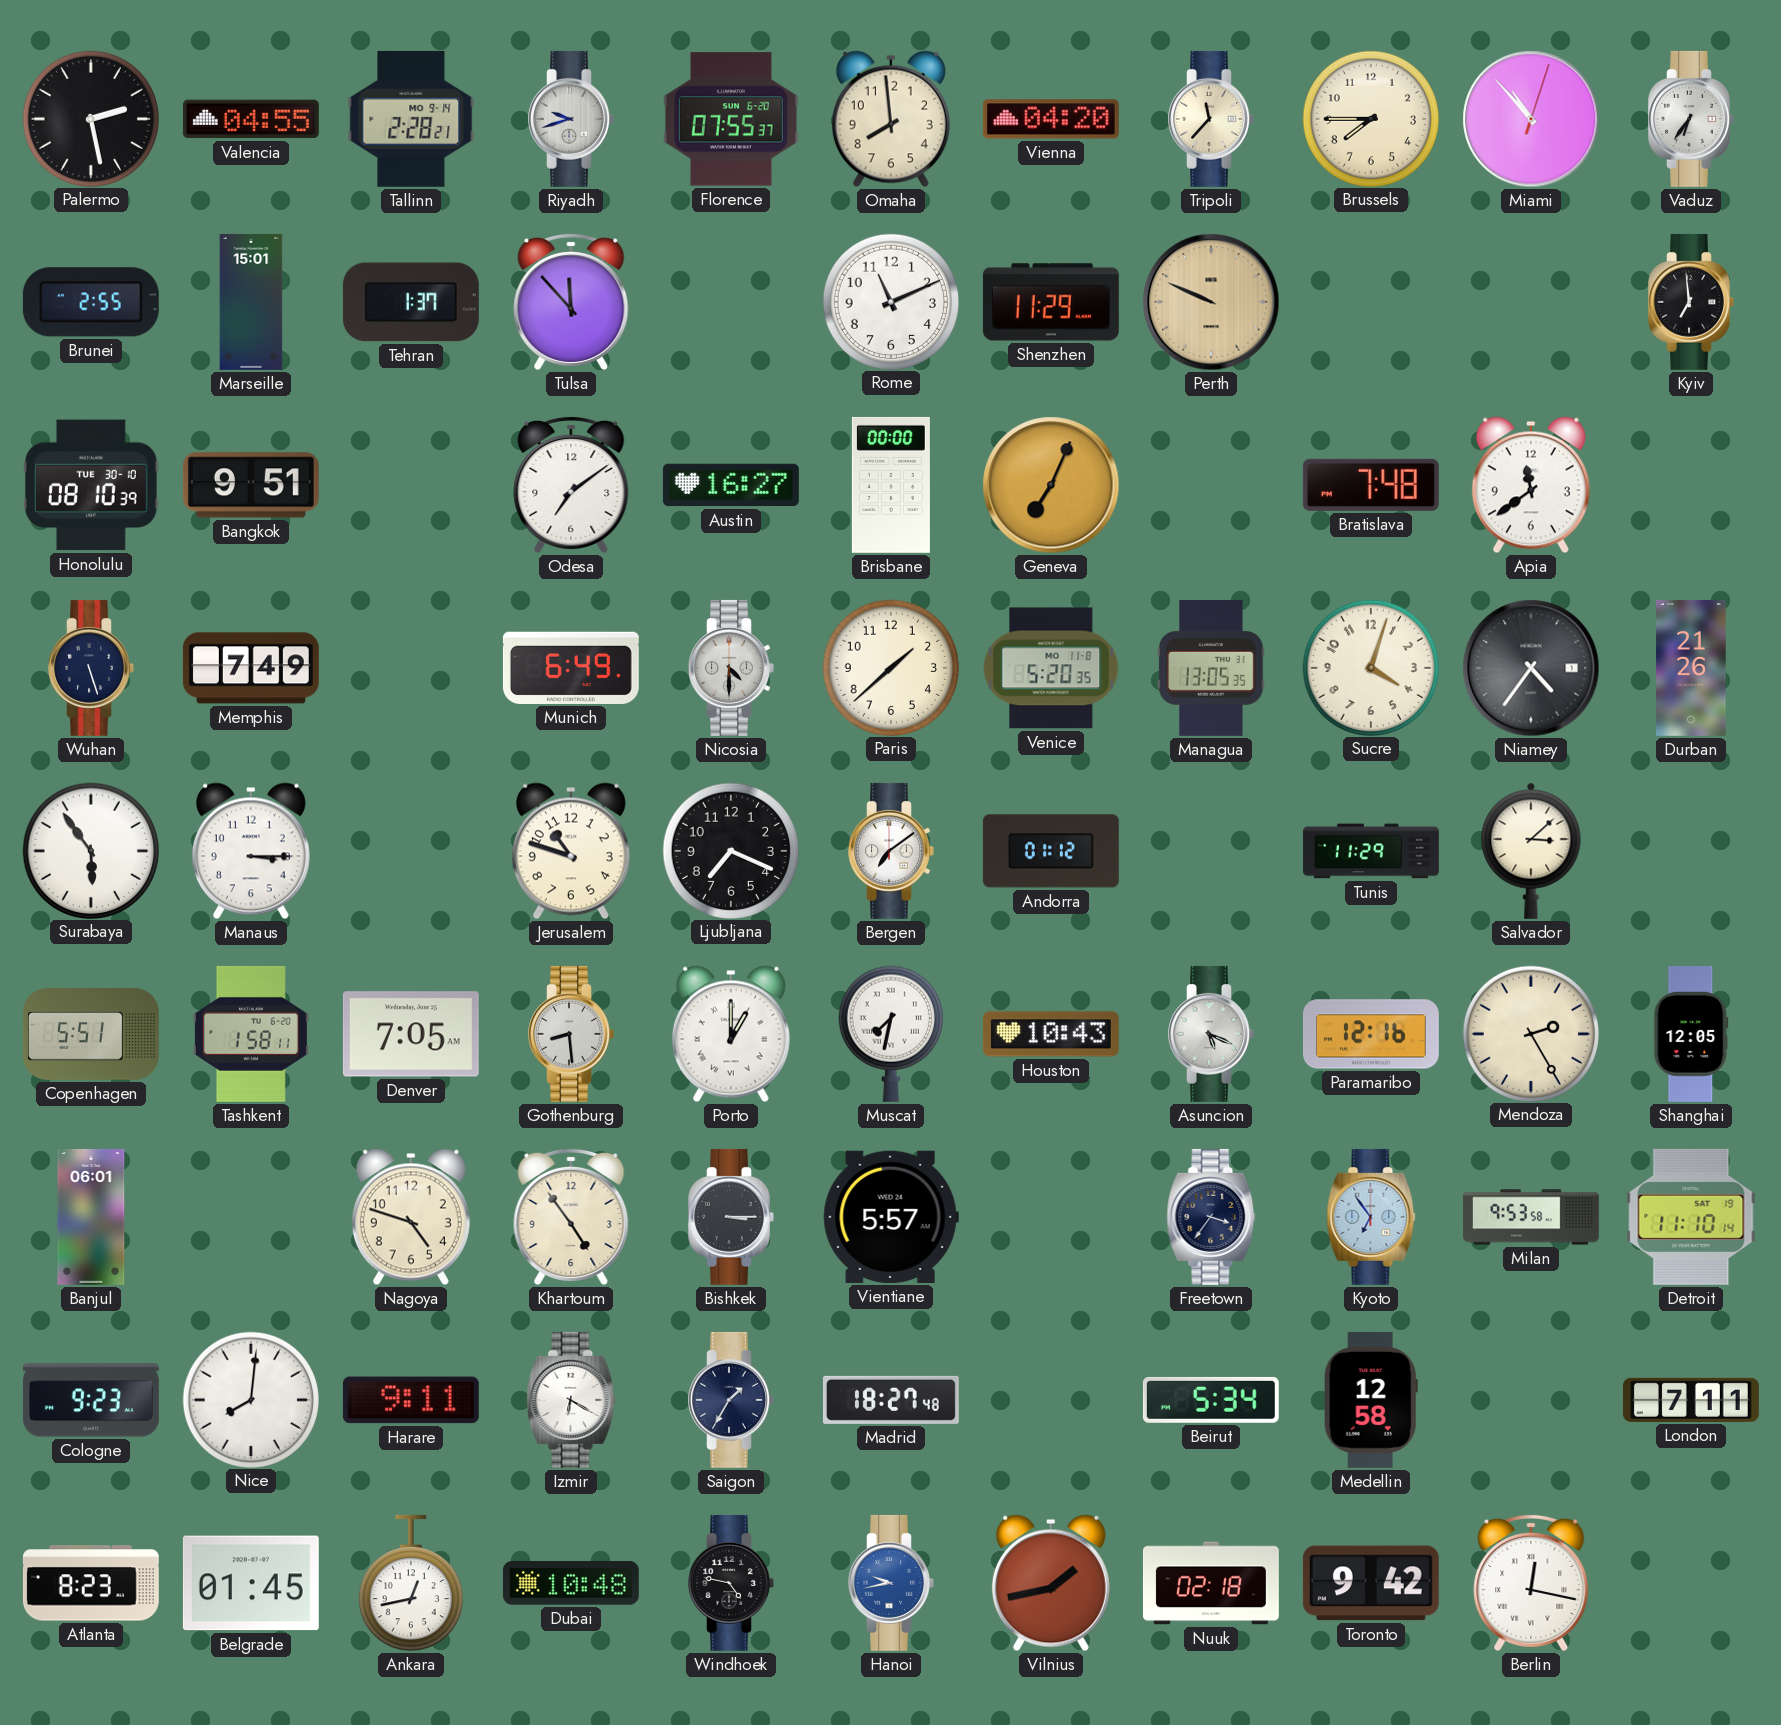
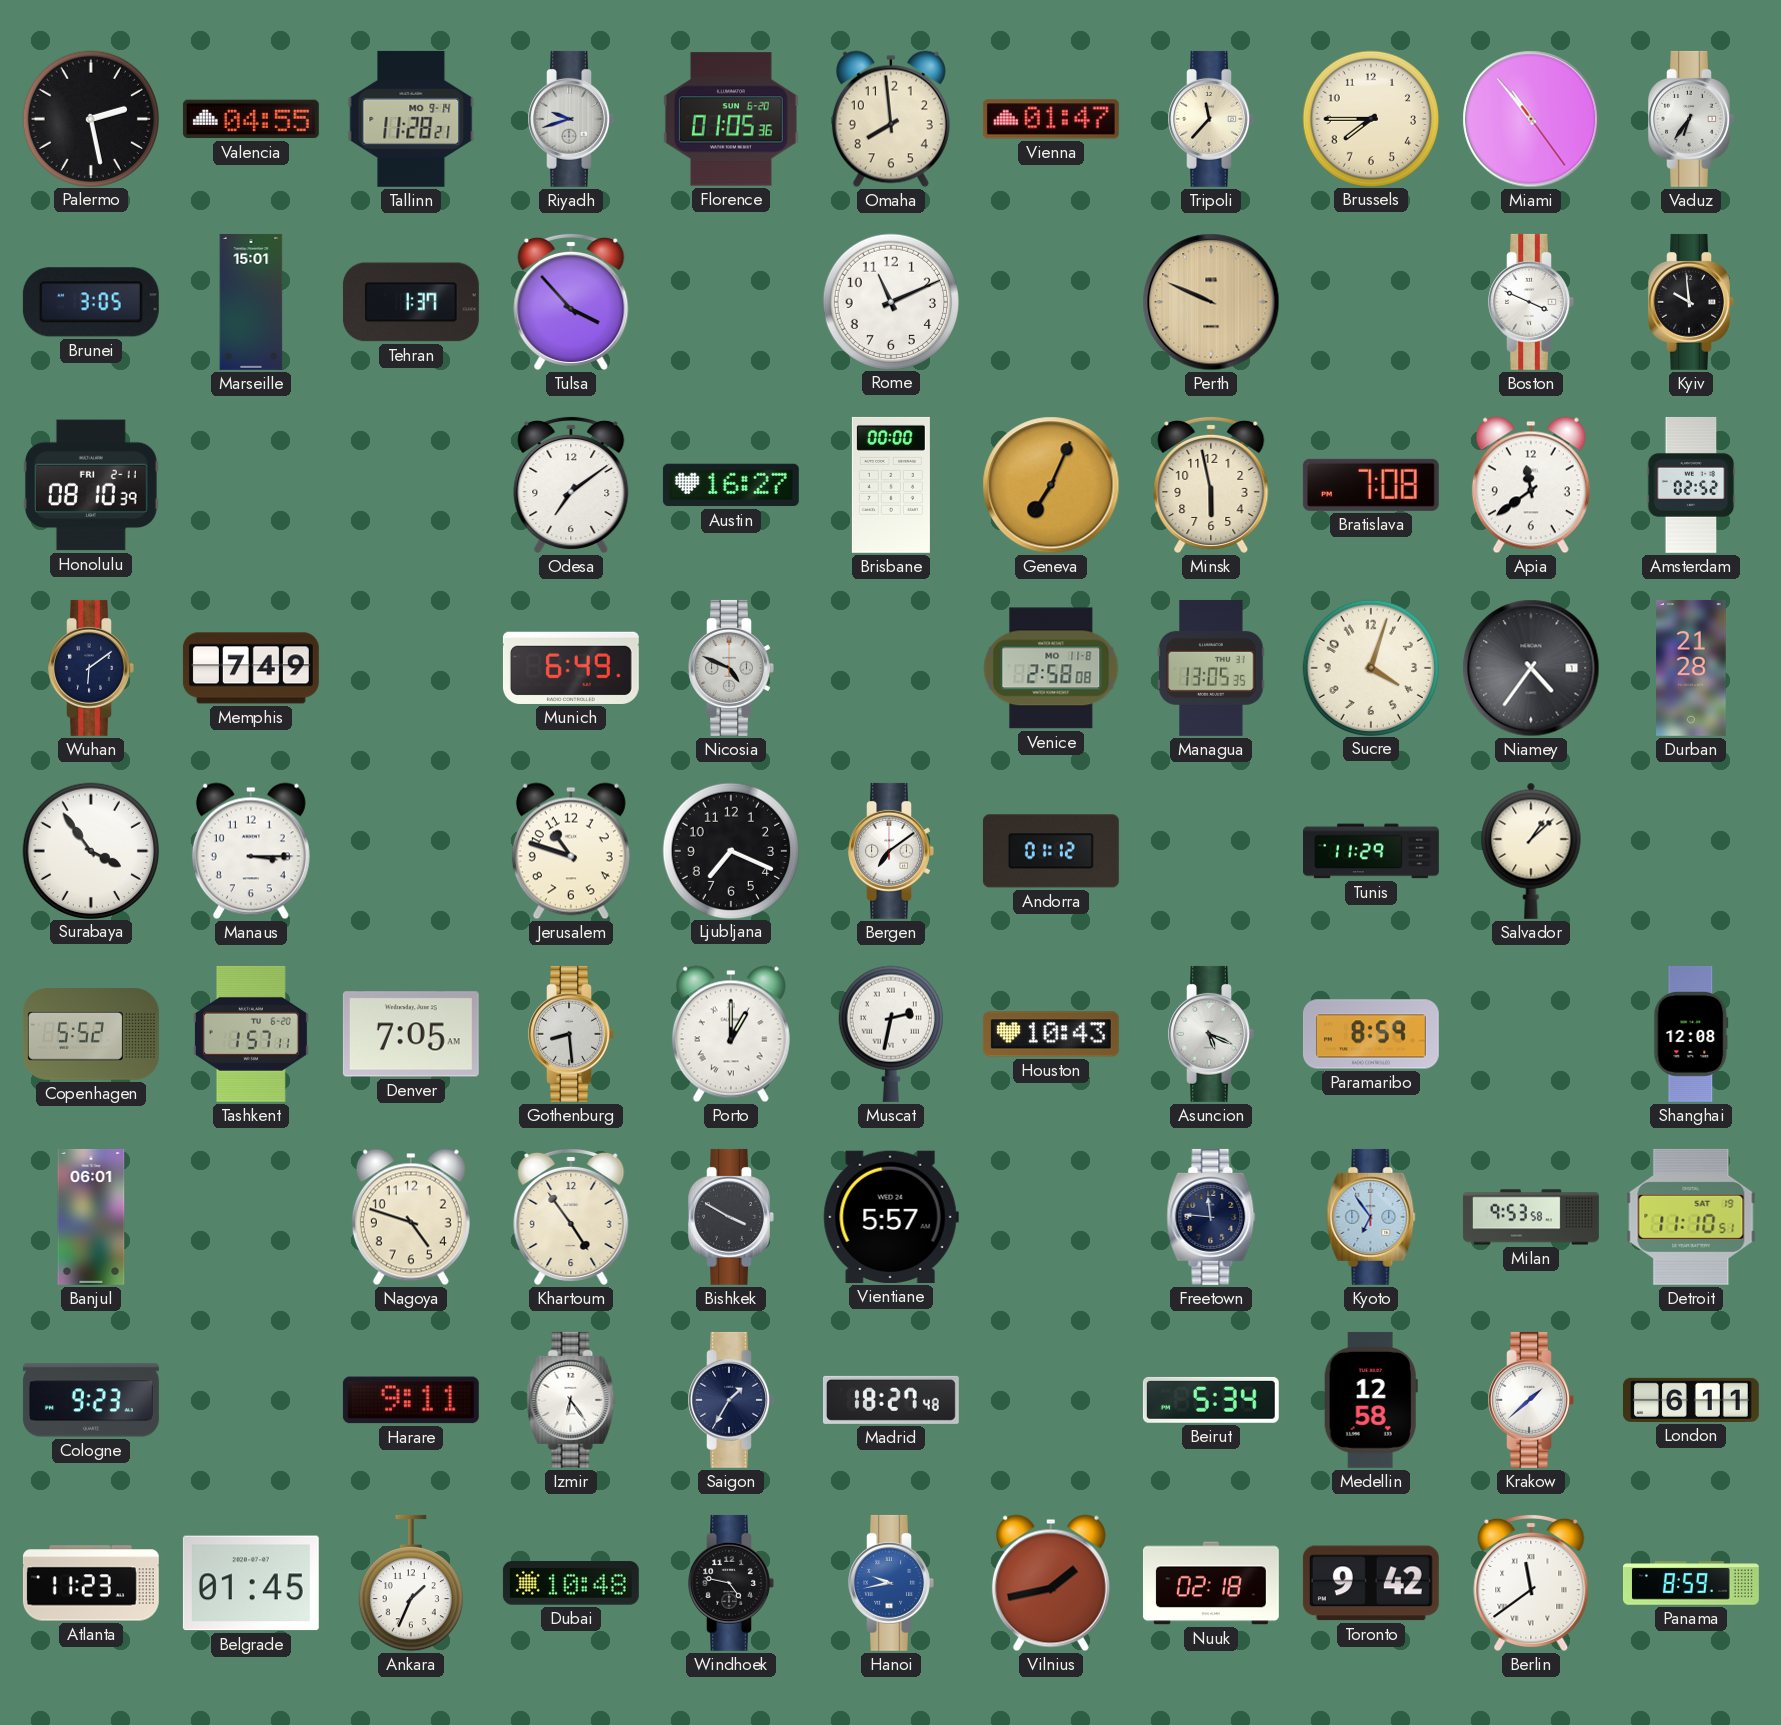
Tallinn: 2:28 -> 11:28
Florence: 07:55 -> 01:05
Vienna: 04:20 -> 01:47
Miami: 10:53:03 -> 10:53:24
Brunei: 2:55 -> 3:05
Tulsa: 11:53 -> 3:53
Shenzhen: 11:29 -> none
Boston: none -> 3:49
Kyiv: 6:59 -> 9:59
Honolulu date: TUE 30-10 -> FRI 2-11
Bangkok: 9:51 -> none
Minsk: none -> 5:58
Bratislava: 7:48 -> 7:08
Amsterdam: none -> 02:52
Wuhan: 5:27 -> 6:09
Nicosia: 4:30 -> 4:49
Paris: 1:38 -> none
Venice: 5:20 -> 2:58
Durban: 21:26 -> 21:28
Surabaya: 5:54 -> 3:54
Salvador: 3:08 -> 1:08
Copenhagen: 5:51 -> 5:52
Tashkent: 1:58 -> 1:57
Muscat: 7:32 -> 2:32
Paramaribo: 12:16 -> 8:59
Mendoza: 2:25 -> none
Shanghai: 12:05 -> 12:08
Bishkek: 3:15 -> 3:50
Freetown: 3:36 -> 11:46
Detroit: 11:10:14 -> 11:10:51
Nice: 8:01 -> none
Izmir: 6:20 -> 6:24
Krakow: none -> 1:38
London: 7:11 -> 6:11
Atlanta: 8:23 -> 11:23
Ankara: 12:43 -> 1:34
Berlin: 12:17 -> 11:39
Panama: none -> 8:59
